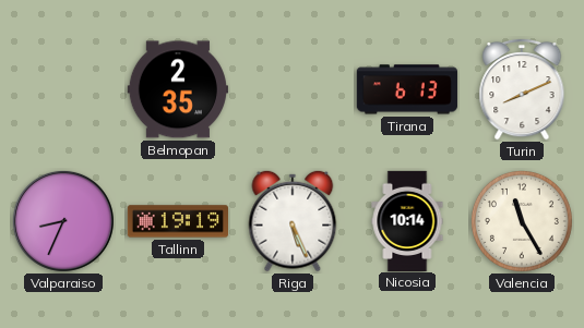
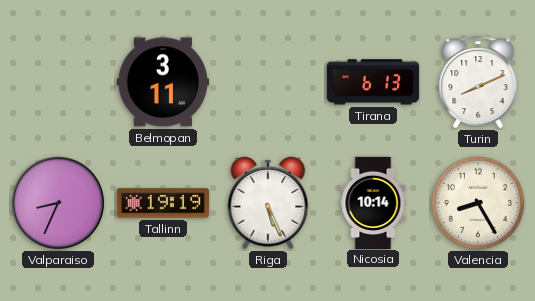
Belmopan: 2:35 -> 3:11
Valencia: 11:25 -> 8:25
